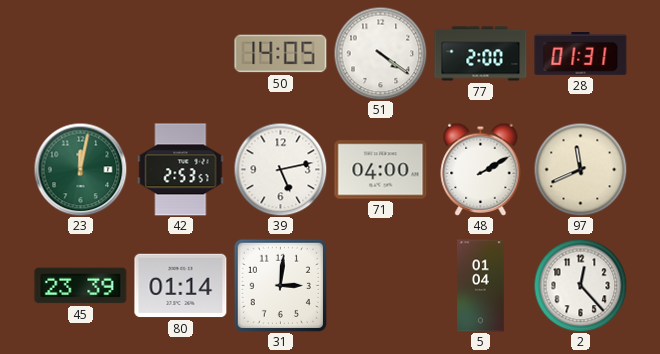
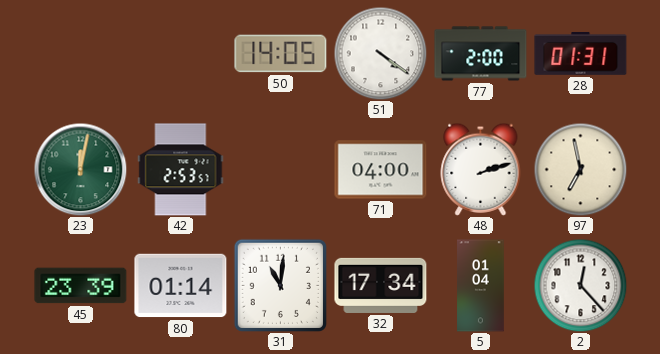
39: 5:13 -> none
48: 2:10 -> 2:12
97: 11:41 -> 6:58
31: 3:01 -> 11:01
32: none -> 17:34
